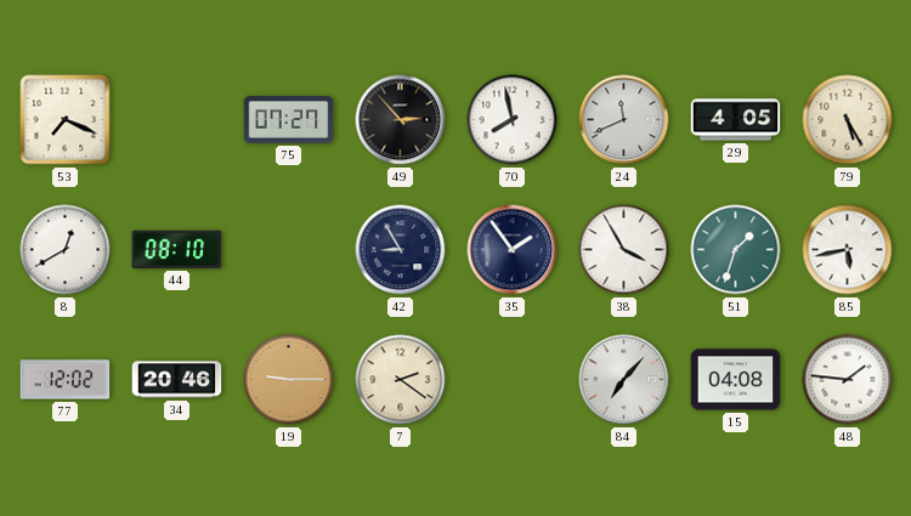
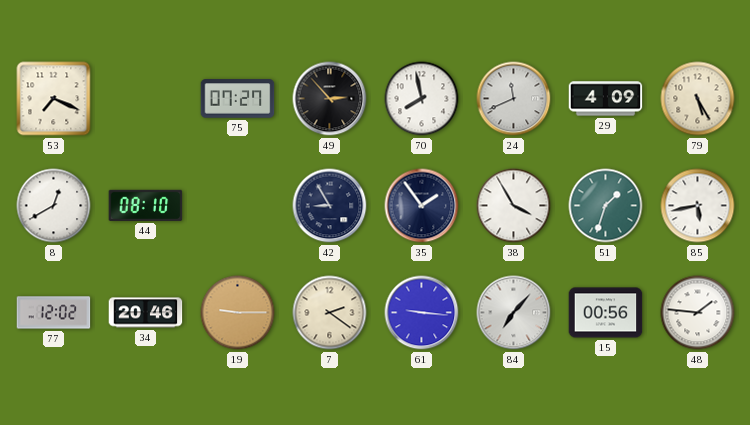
29: 4:05 -> 4:09
61: none -> 9:16
15: 04:08 -> 00:56
